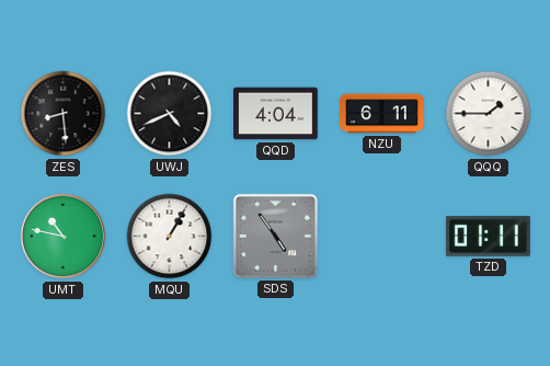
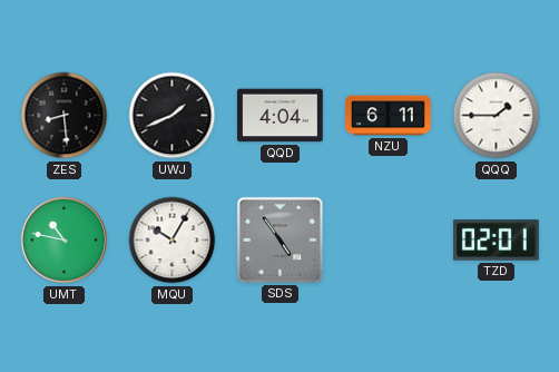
UWJ: 4:41 -> 1:41
MQU: 1:05 -> 10:05
TZD: 01:11 -> 02:01
